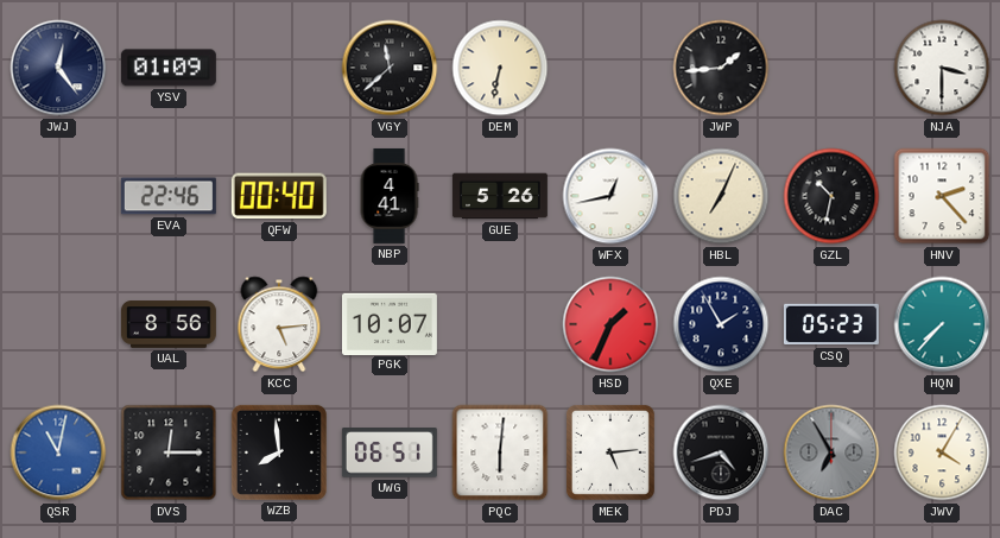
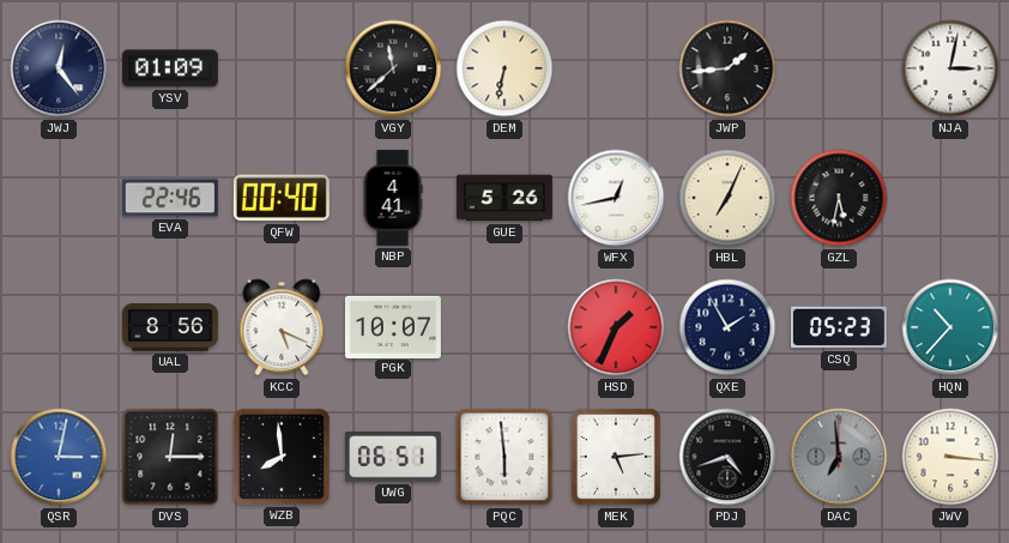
NJA: 3:30 -> 3:02
GZL: 10:32 -> 5:32
HNV: 2:23 -> none
KCC: 5:14 -> 5:19
HQN: 7:37 -> 10:37
QSR: 11:02 -> 3:02
PQC: 6:01 -> 5:59
DAC: 6:55 -> 6:59
JWV: 4:05 -> 3:16
